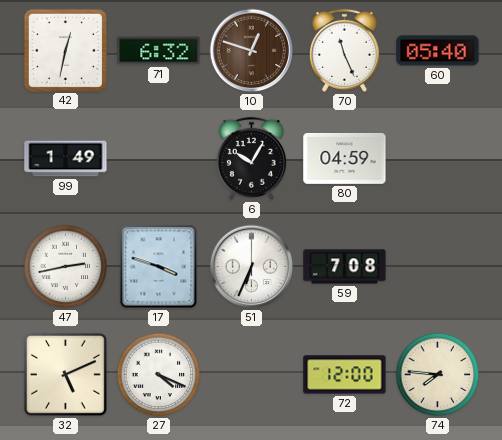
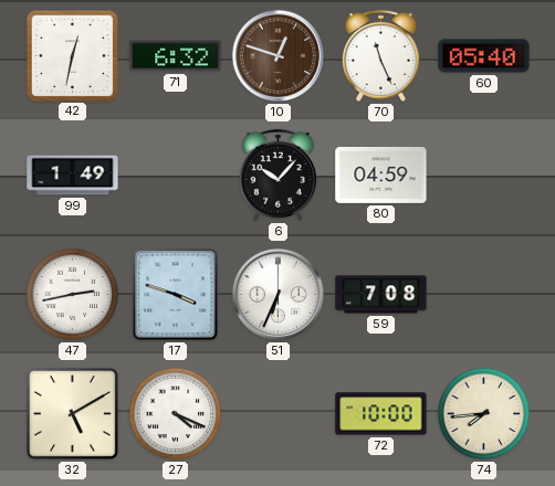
6: 10:05 -> 10:07
32: 5:11 -> 5:10
72: 12:00 -> 10:00
74: 7:46 -> 7:44
